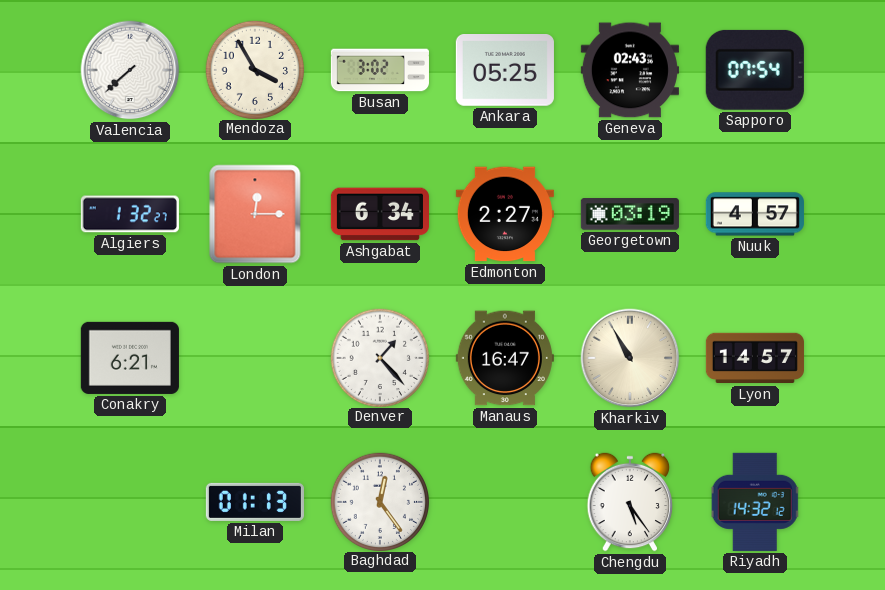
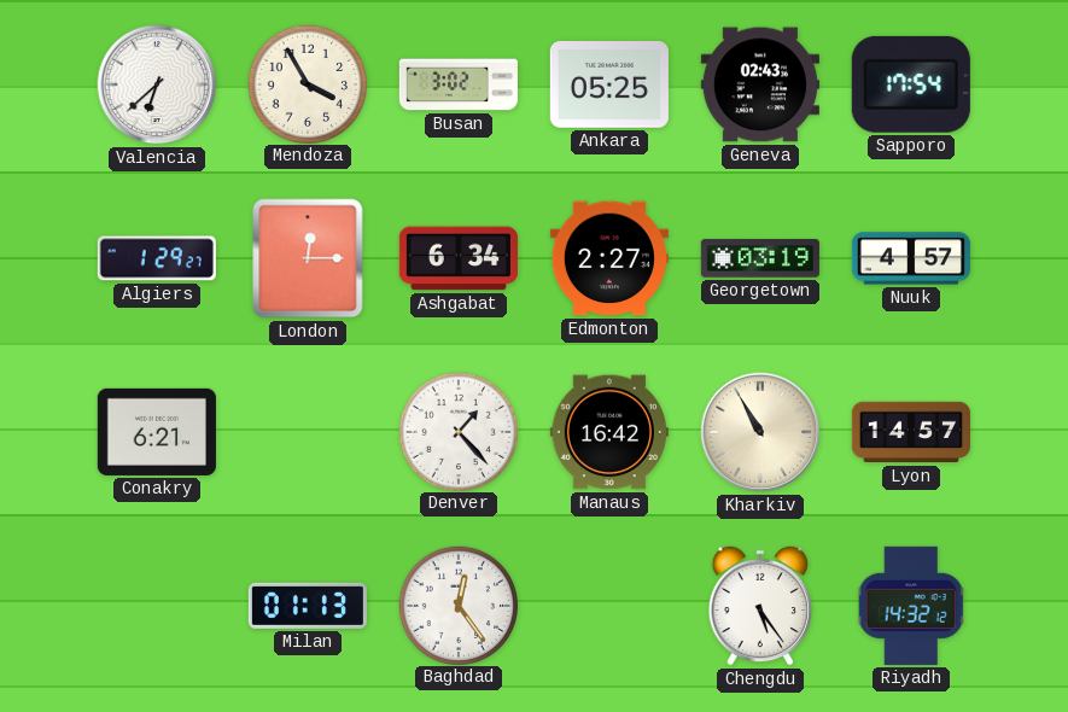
Valencia: 7:38 -> 6:38
Sapporo: 07:54 -> 17:54
Algiers: 1:32 -> 1:29
Manaus: 16:47 -> 16:42
